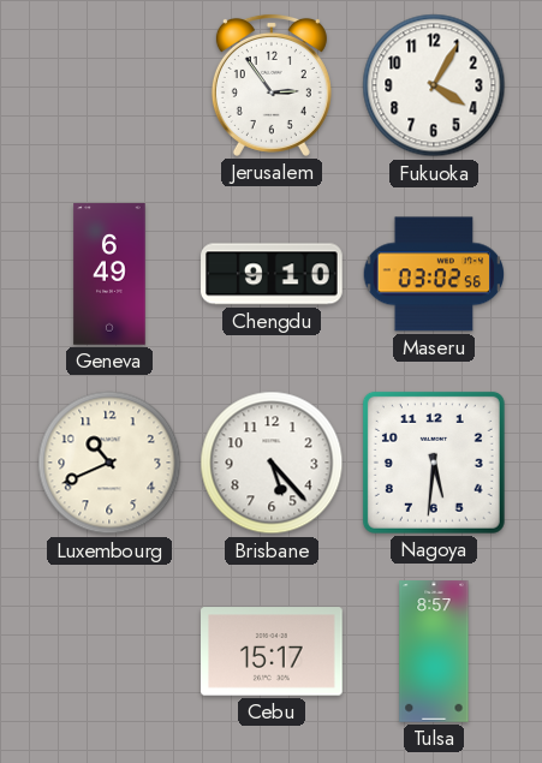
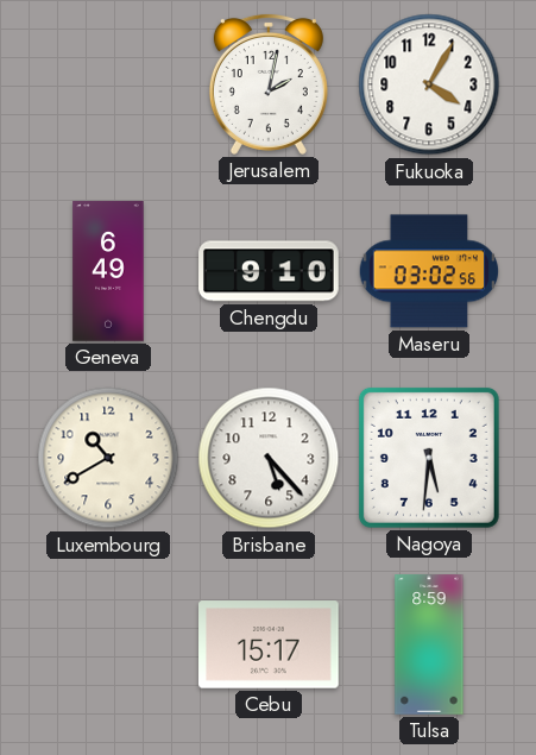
Jerusalem: 2:54 -> 2:02
Luxembourg: 10:41 -> 10:40
Tulsa: 8:57 -> 8:59
